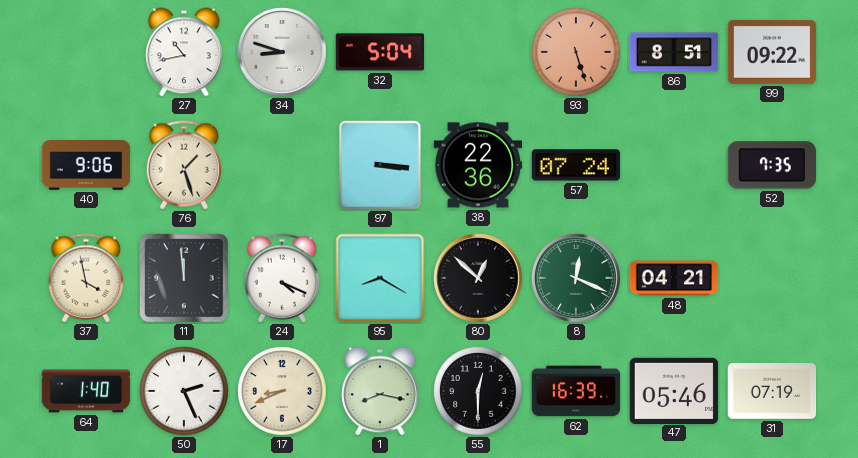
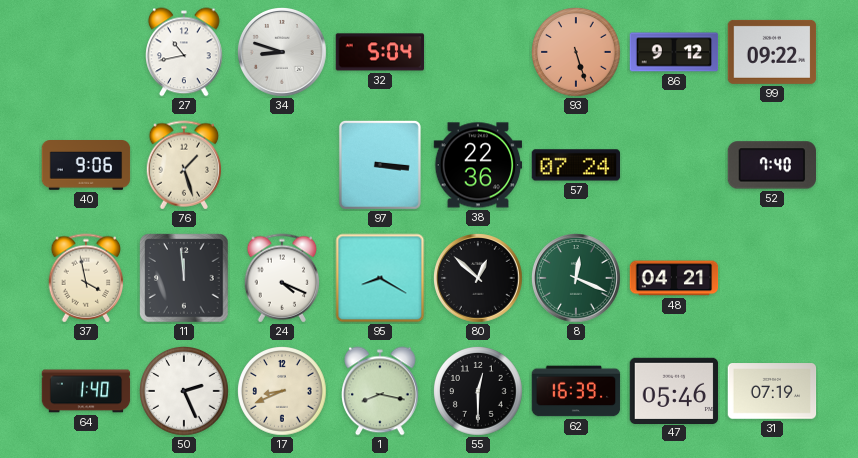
86: 8:51 -> 9:12
52: 7:35 -> 7:40
